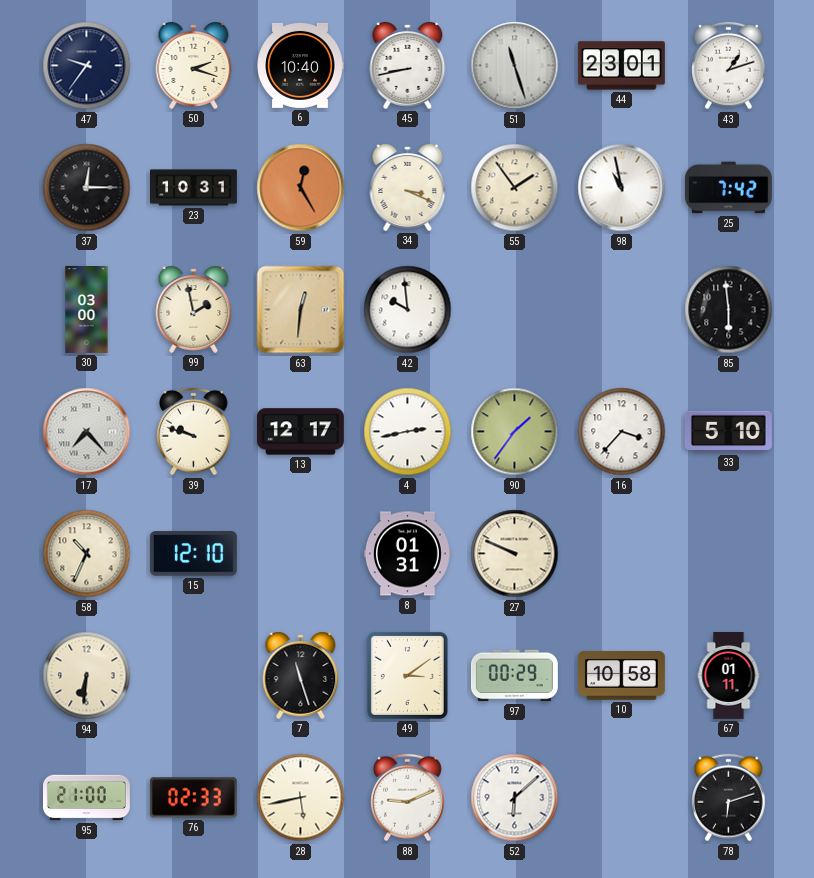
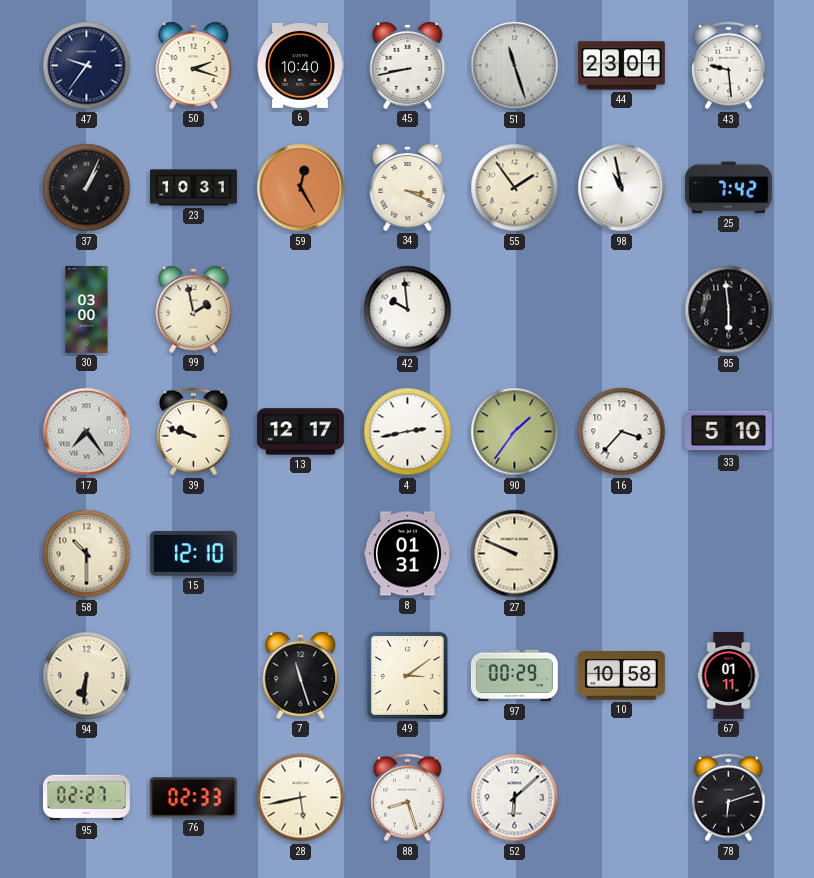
43: 1:12 -> 9:29
37: 12:15 -> 1:04
63: 12:31 -> none
17: 7:23 -> 7:24
58: 10:34 -> 10:30
95: 21:00 -> 02:27
88: 9:11 -> 8:27
